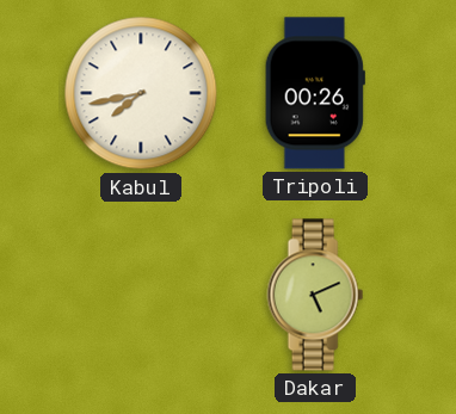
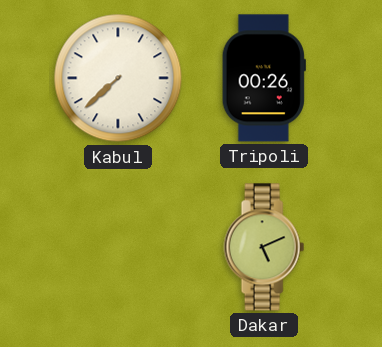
Kabul: 7:43 -> 7:38
